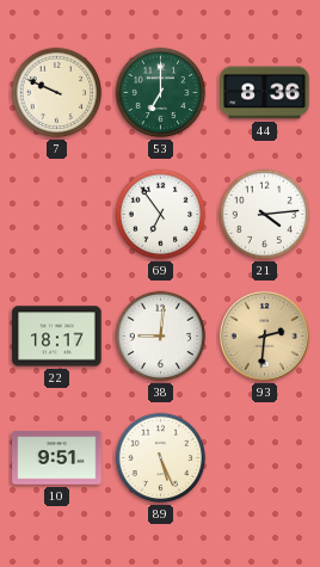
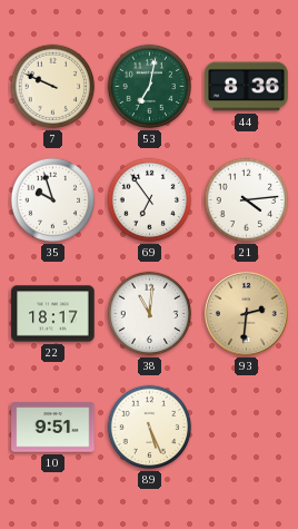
53: 7:00 -> 7:02
35: none -> 9:57
38: 9:01 -> 11:01
